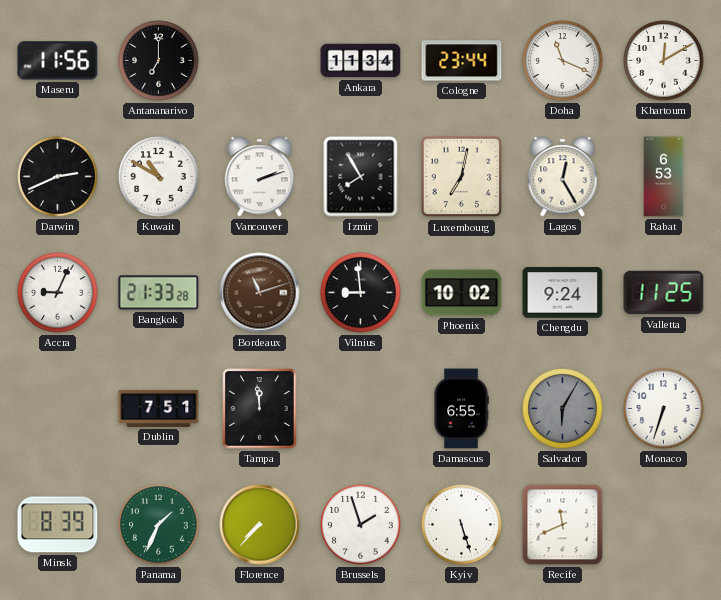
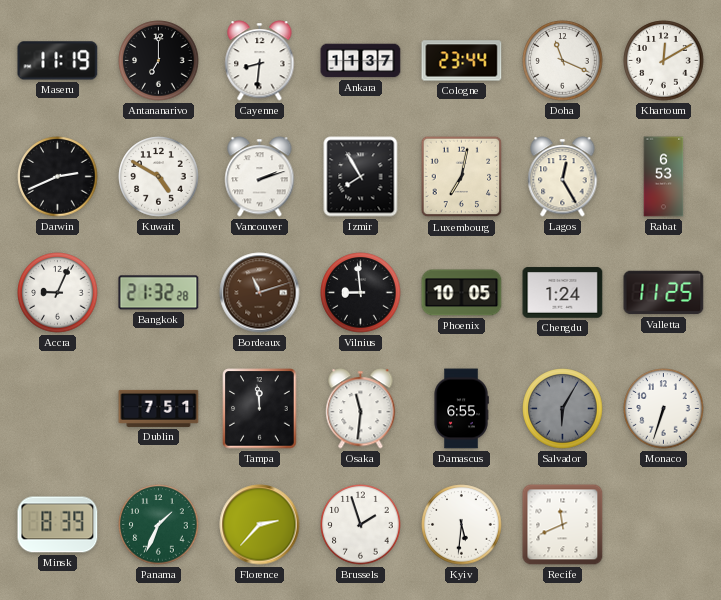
Maseru: 11:56 -> 11:19
Cayenne: none -> 8:31
Ankara: 11:34 -> 11:37
Kuwait: 10:50 -> 4:50
Bangkok: 21:33 -> 21:32
Phoenix: 10:02 -> 10:05
Chengdu: 9:24 -> 1:24
Osaka: none -> 11:31
Florence: 7:37 -> 2:37
Kyiv: 5:27 -> 5:31
